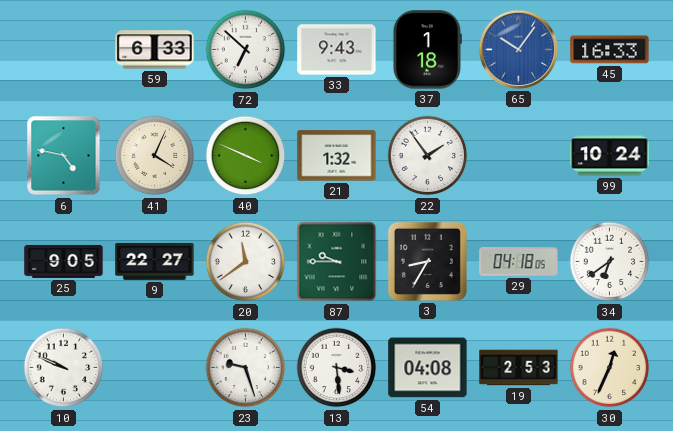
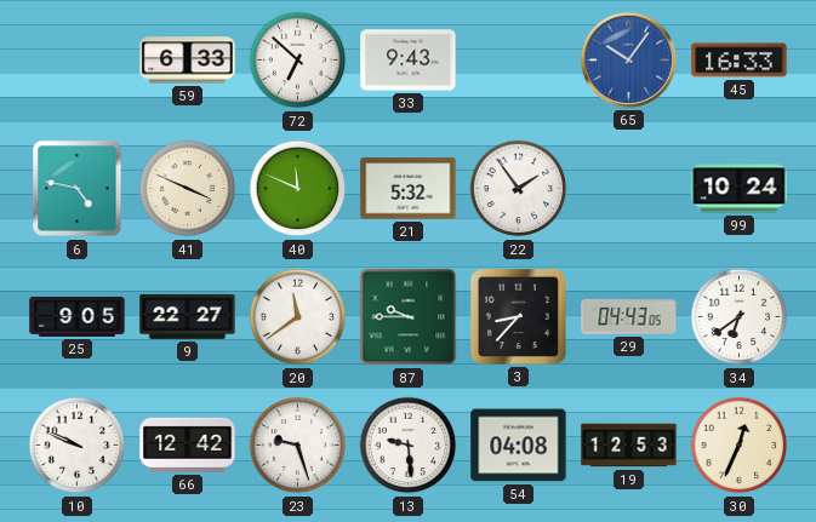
37: 1:18 -> none
41: 4:04 -> 3:49
40: 3:49 -> 11:49
21: 1:32 -> 5:32
3: 8:35 -> 8:37
29: 04:18 -> 04:43
66: none -> 12:42
13: 3:29 -> 9:29
19: 2:53 -> 12:53
